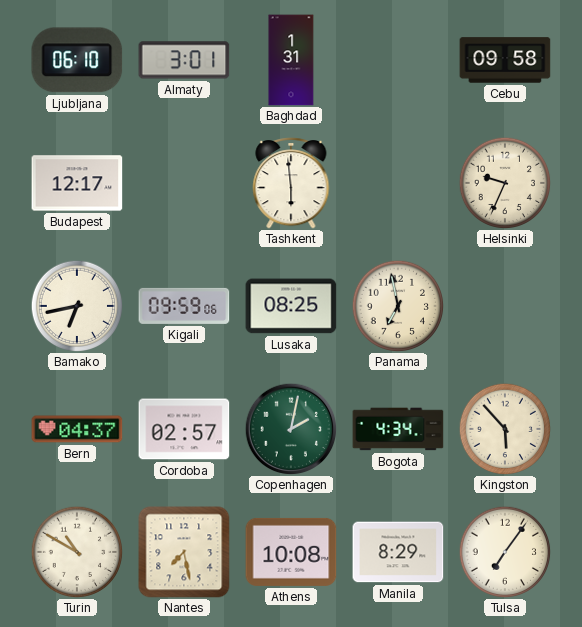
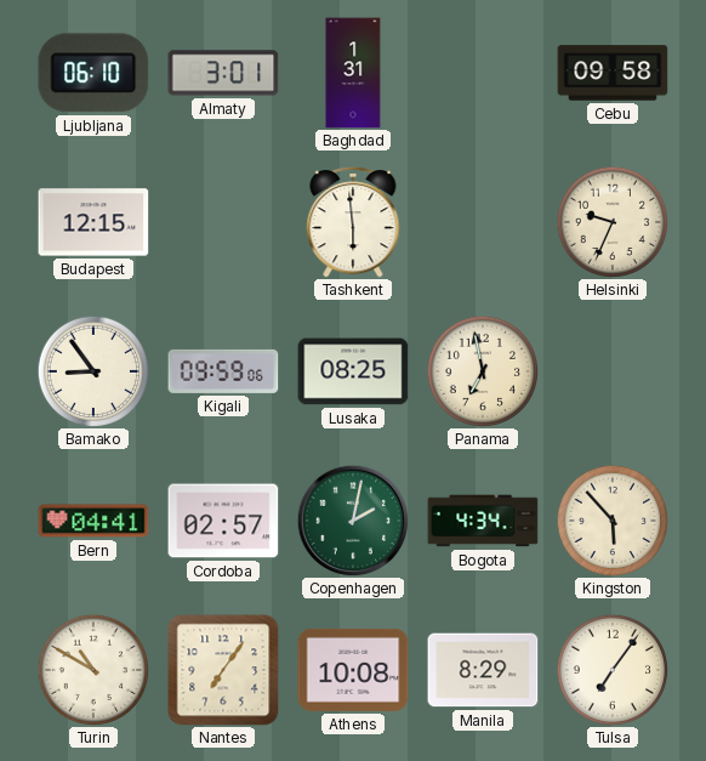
Budapest: 12:17 -> 12:15
Bamako: 6:43 -> 8:54
Bern: 04:37 -> 04:41
Nantes: 7:28 -> 7:06
